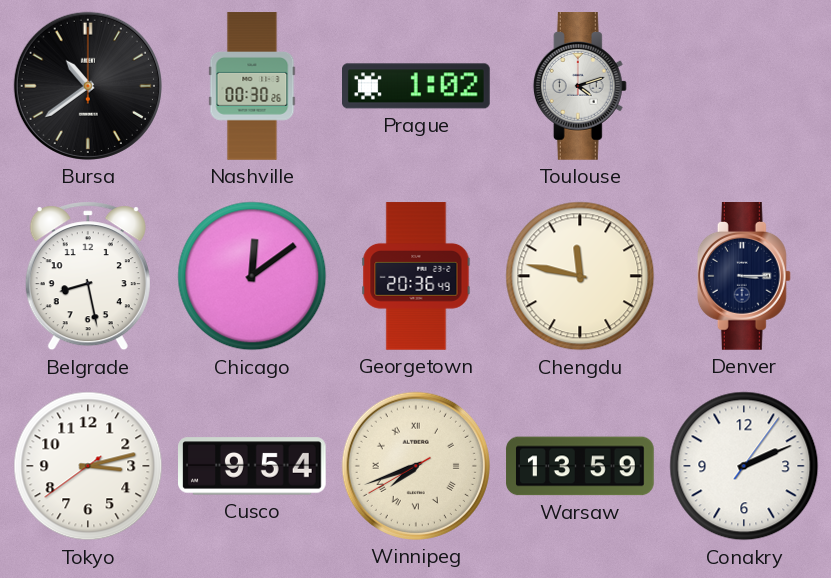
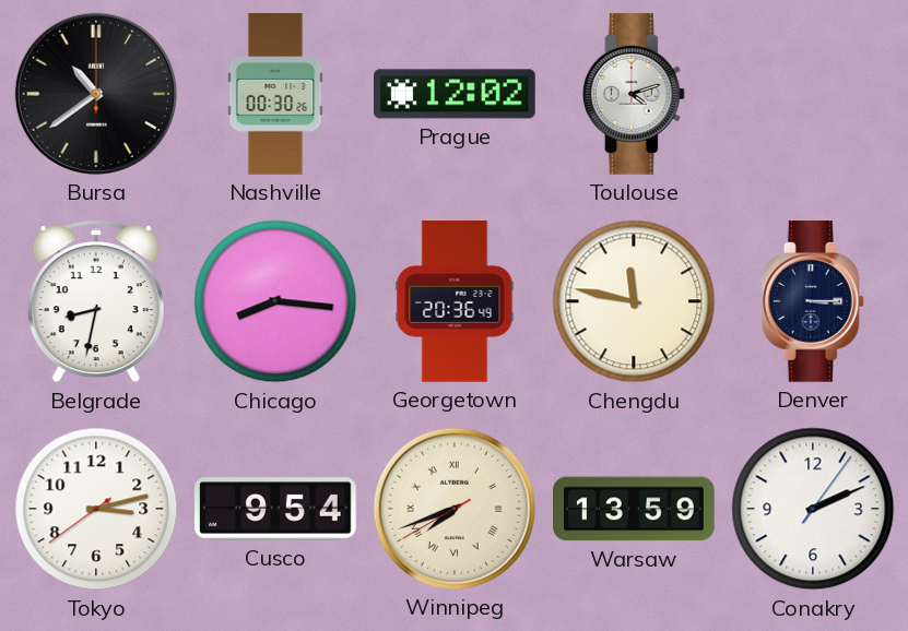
Prague: 1:02 -> 12:02
Belgrade: 8:28 -> 8:32
Chicago: 12:09 -> 8:16
